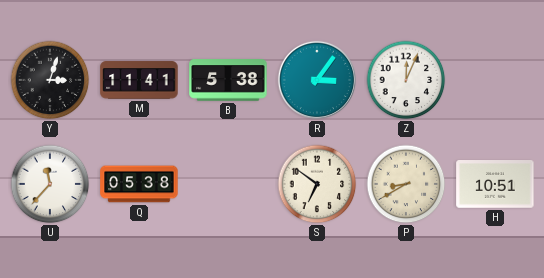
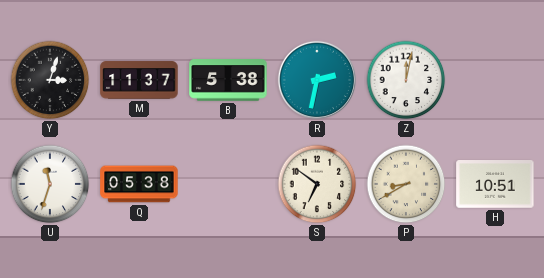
M: 11:41 -> 11:37
R: 3:06 -> 2:32
Z: 12:04 -> 12:02
U: 11:37 -> 11:33
